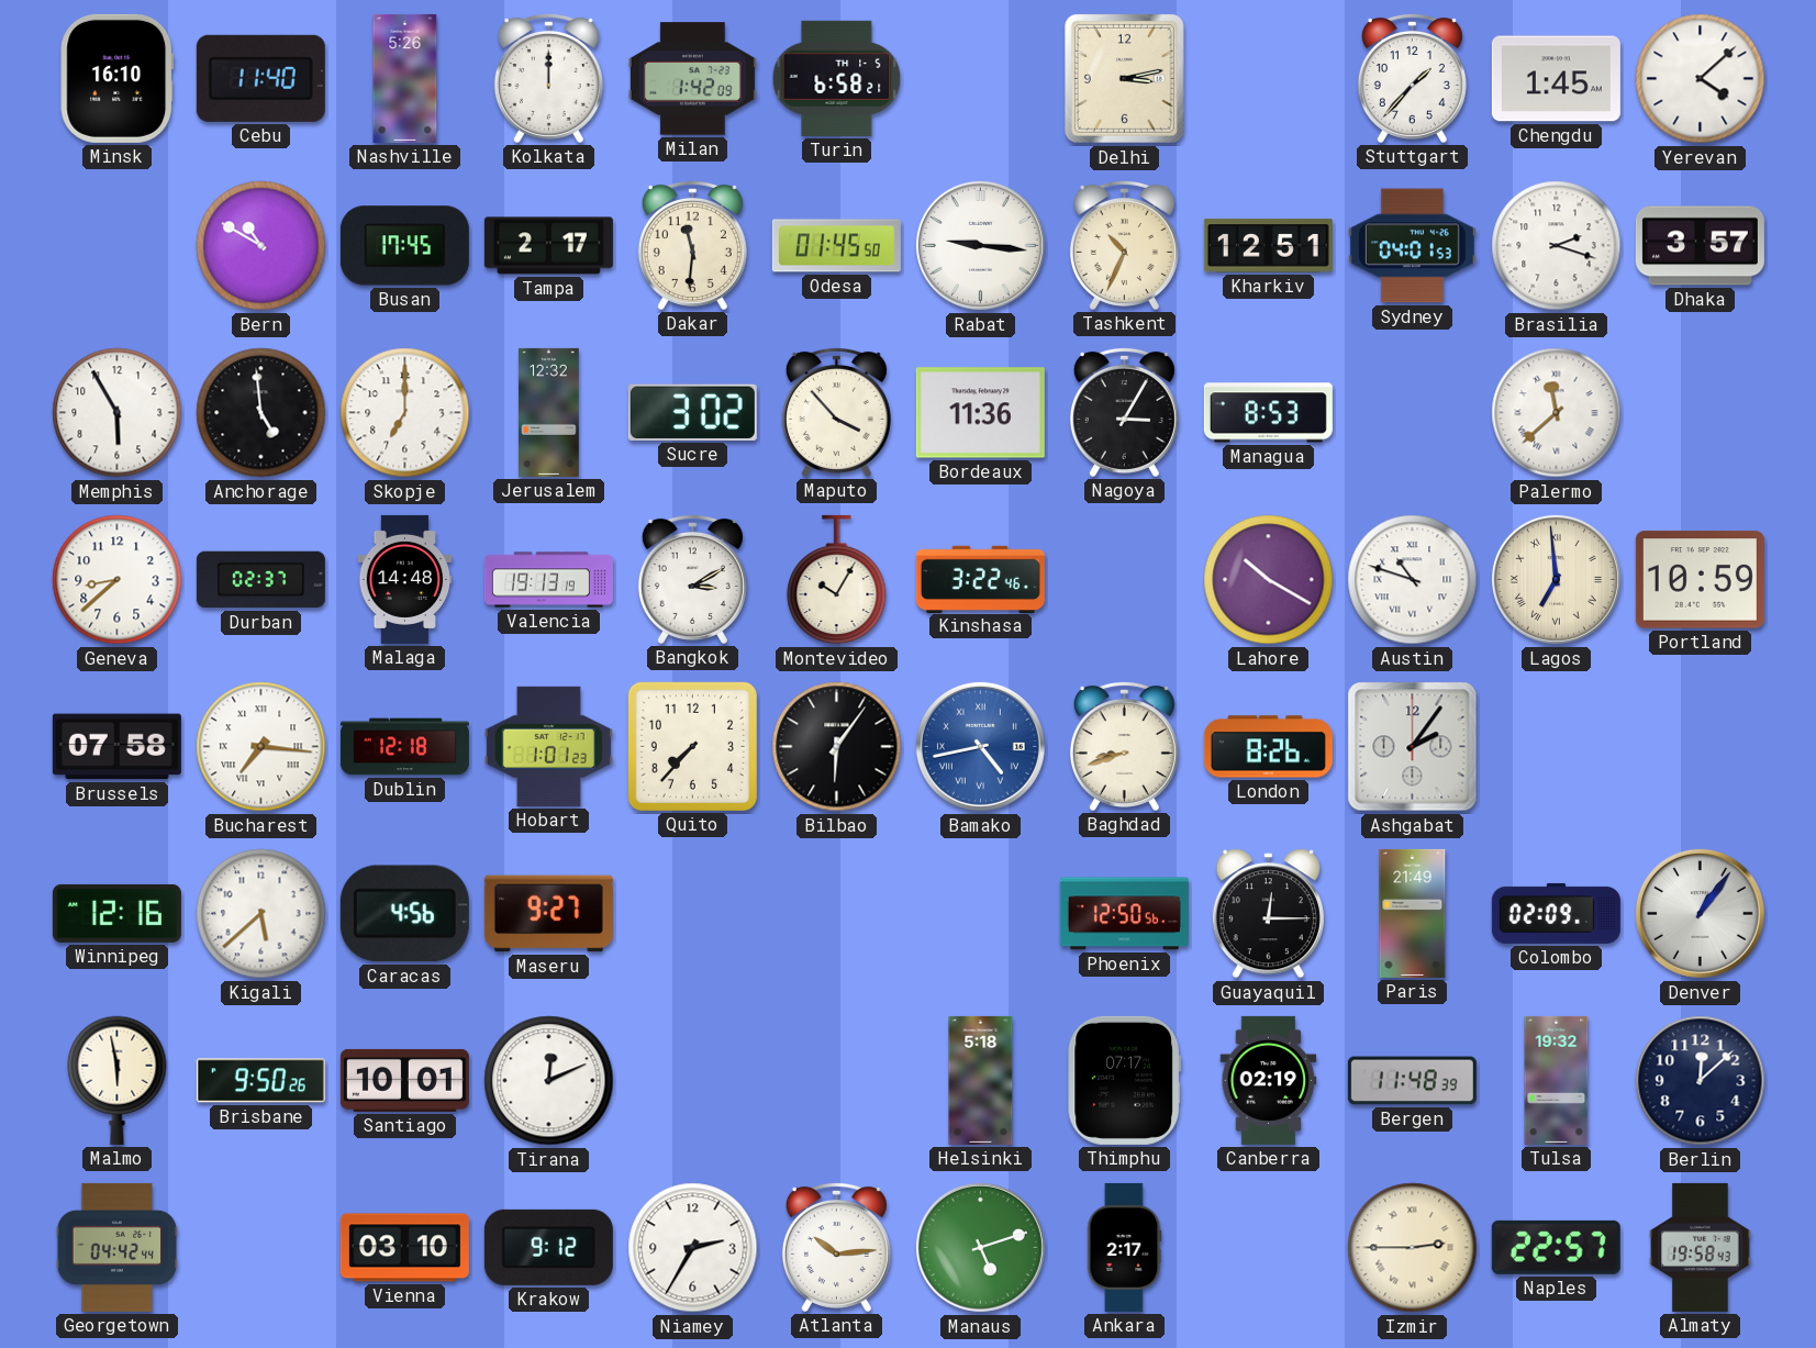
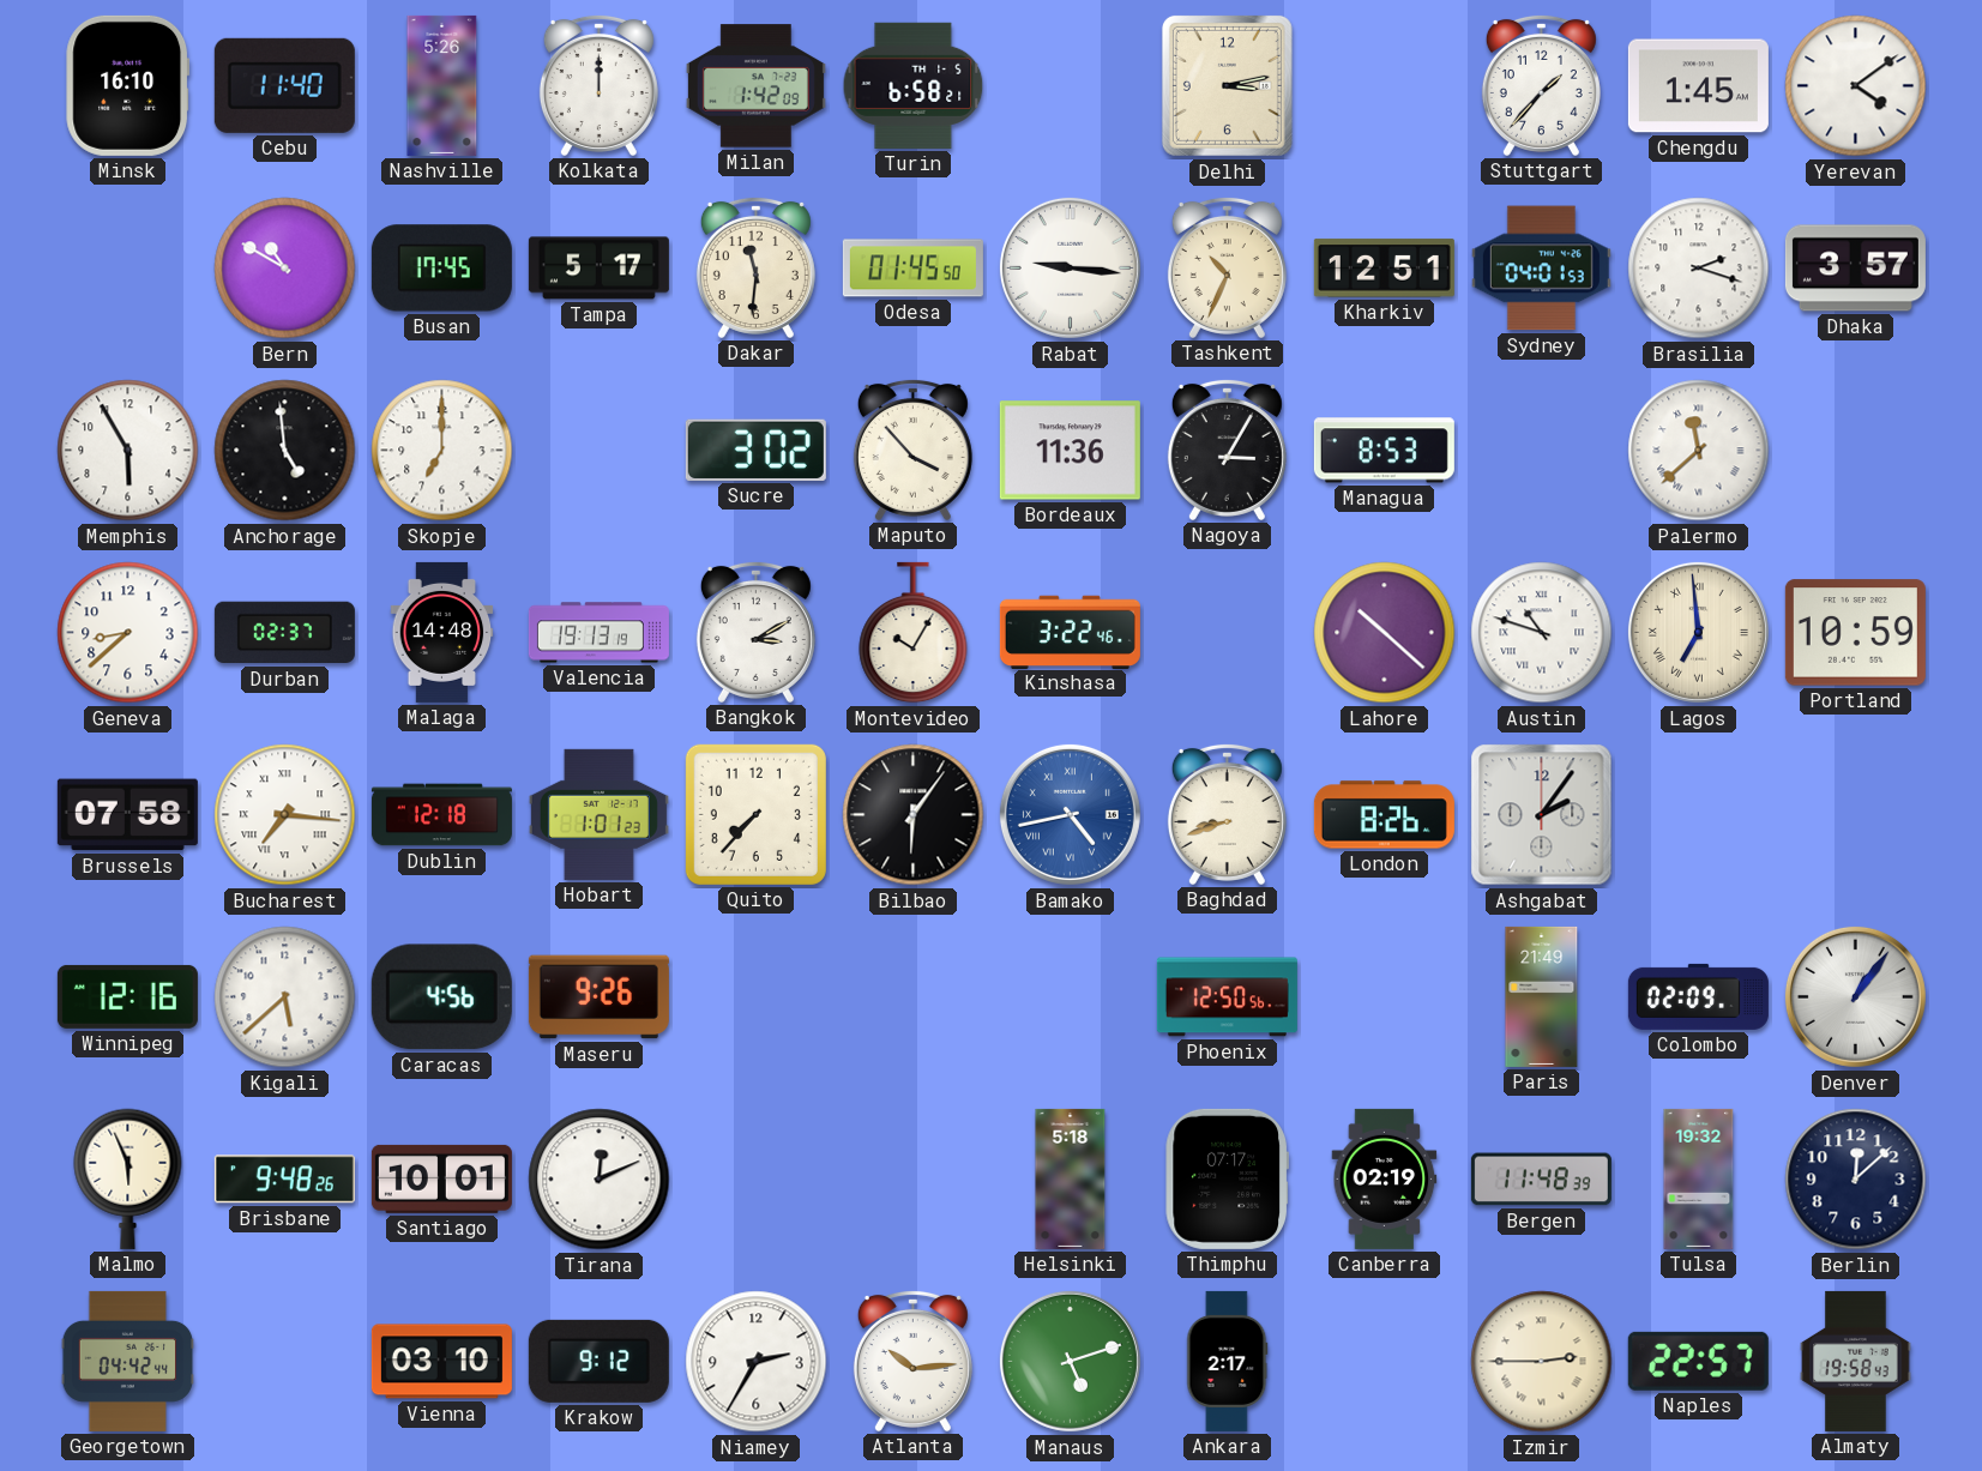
Yerevan: 4:08 -> 4:09
Tampa: 2:17 -> 5:17
Jerusalem: 12:32 -> none
Lahore: 10:20 -> 10:22
Maseru: 9:27 -> 9:26
Guayaquil: 12:15 -> none
Malmo: 5:58 -> 5:56
Brisbane: 9:50 -> 9:48
